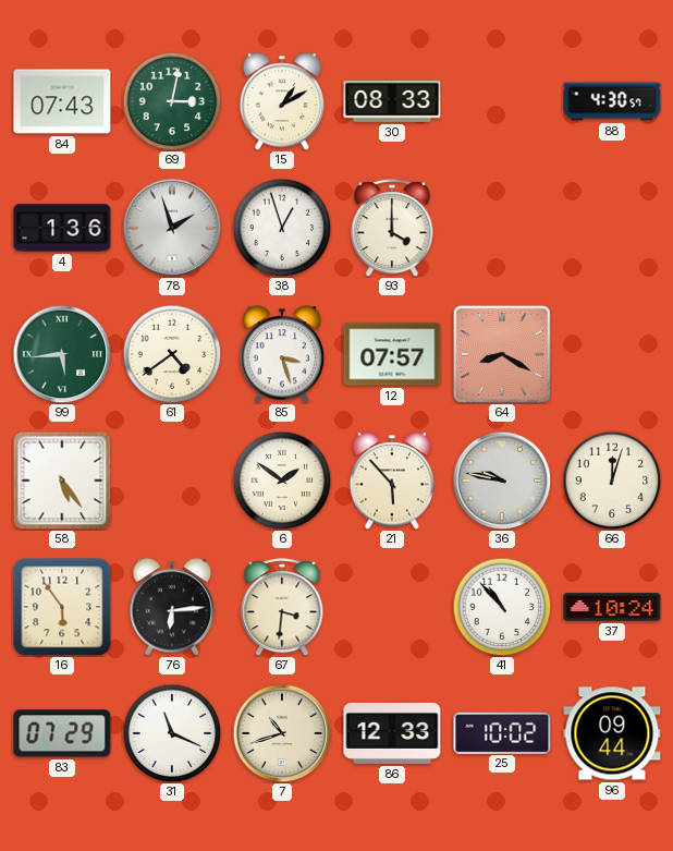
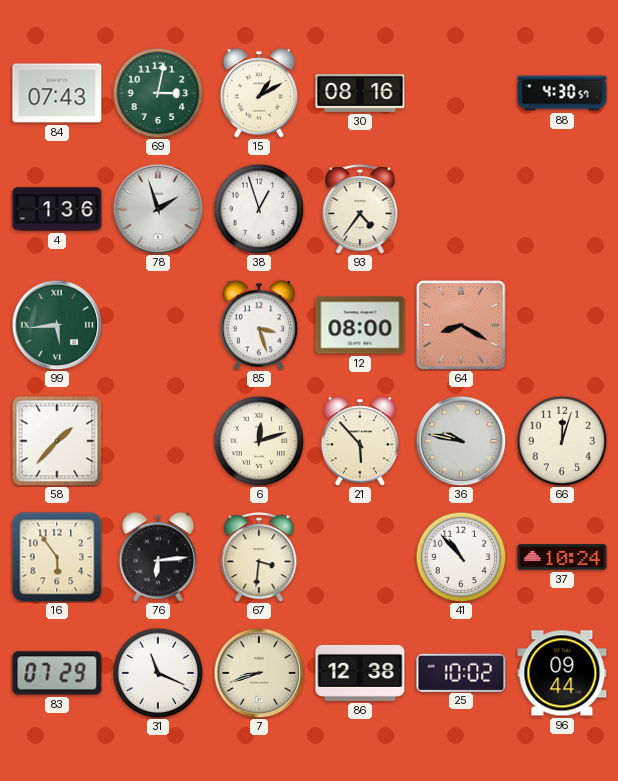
30: 08:33 -> 08:16
93: 4:00 -> 4:36
61: 4:39 -> none
12: 07:57 -> 08:00
58: 5:24 -> 1:37
6: 1:51 -> 12:12
7: 10:42 -> 8:42
86: 12:33 -> 12:38
